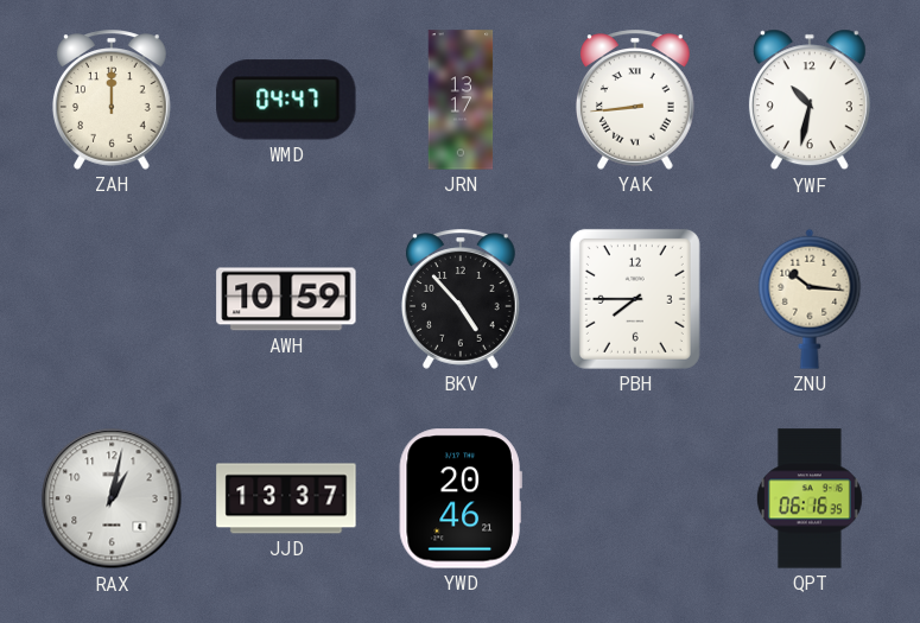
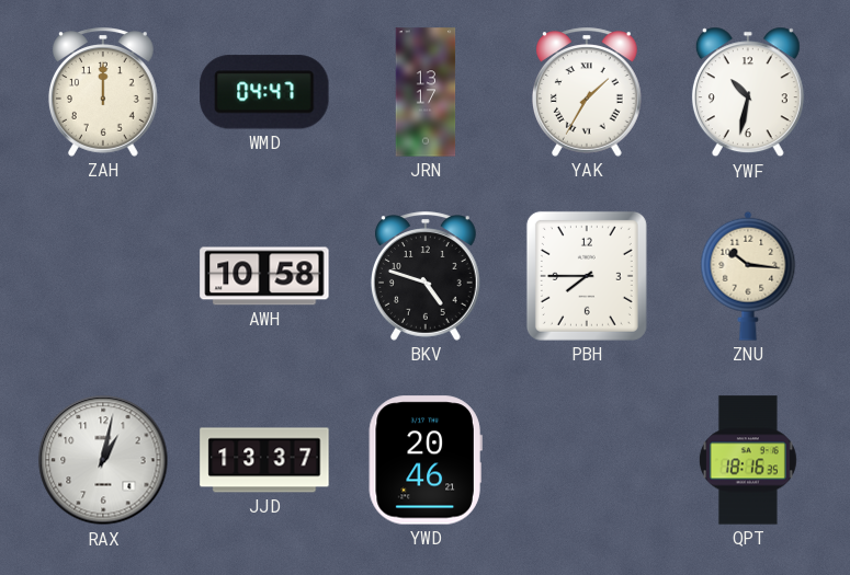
YAK: 8:44 -> 1:35
AWH: 10:59 -> 10:58
BKV: 4:53 -> 4:48
QPT: 06:16 -> 18:16
